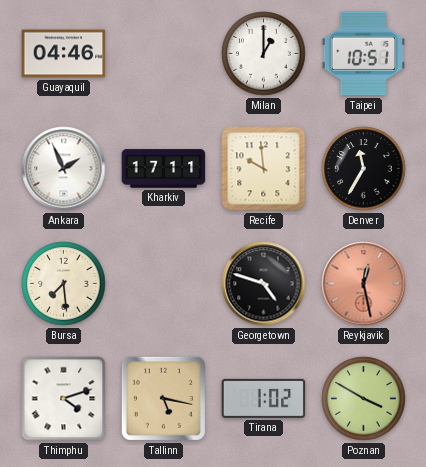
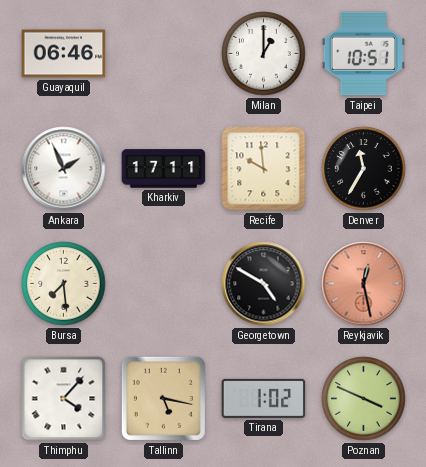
Guayaquil: 04:46 -> 06:46
Georgetown: 4:48 -> 4:50
Thimphu: 4:12 -> 4:07
Poznan: 3:50 -> 3:49
